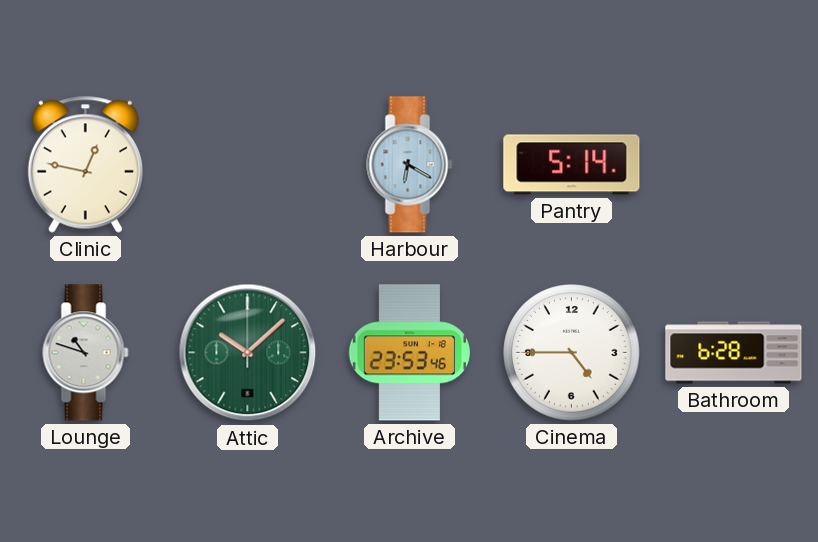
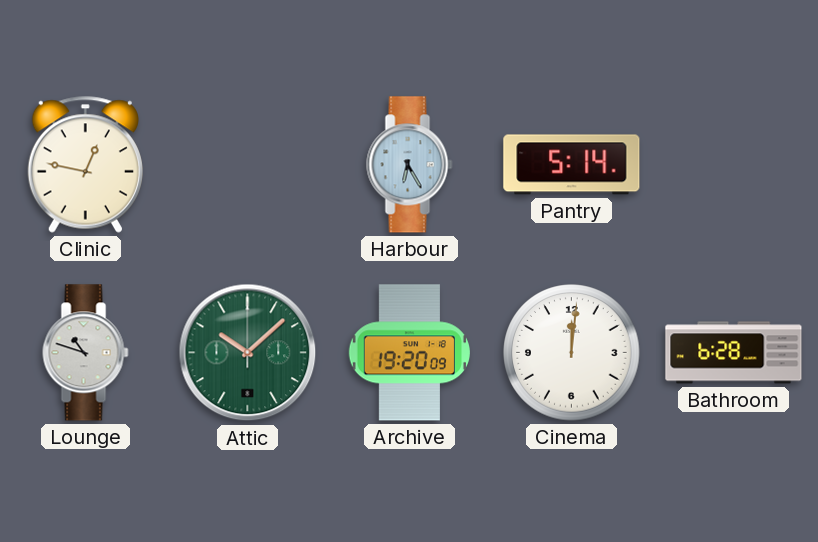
Harbour: 6:20 -> 6:25
Archive: 23:53 -> 19:20
Cinema: 4:45 -> 12:01
